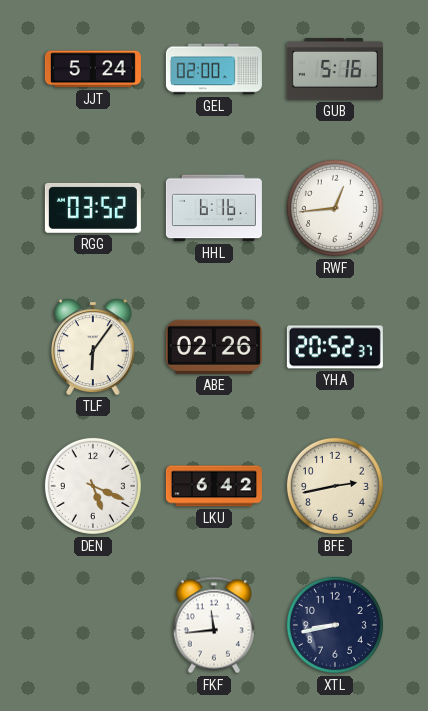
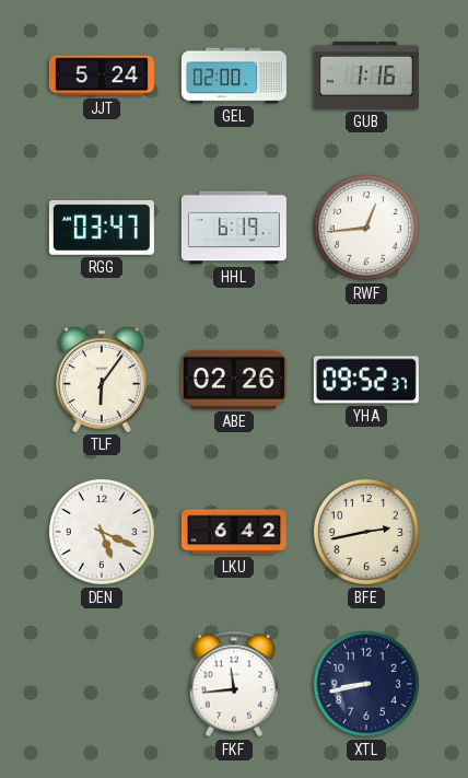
GUB: 5:16 -> 1:16
RGG: 03:52 -> 03:47
HHL: 6:16 -> 6:19
YHA: 20:52 -> 09:52
